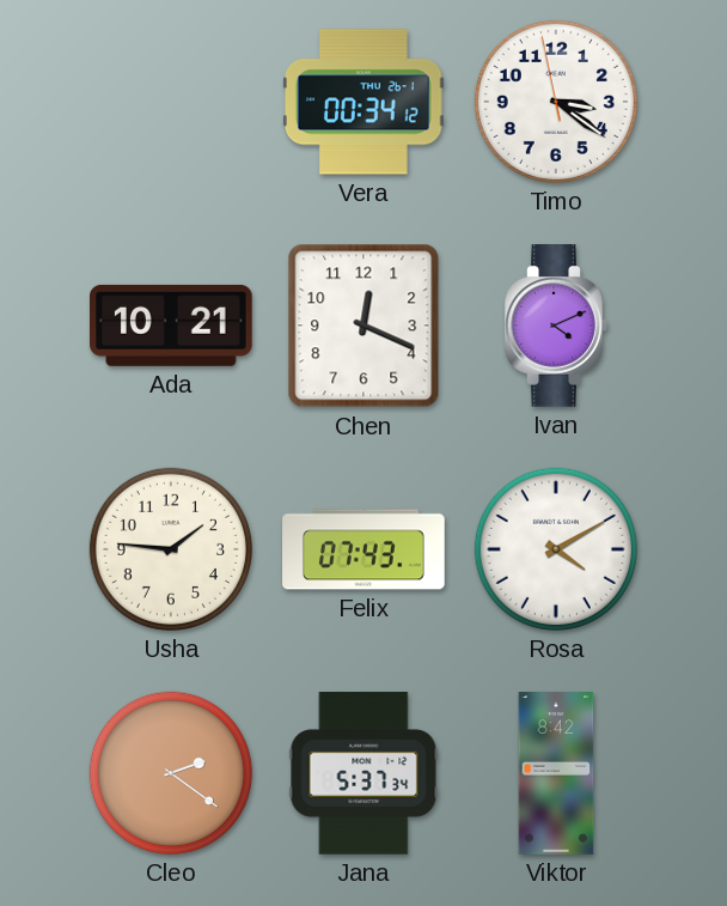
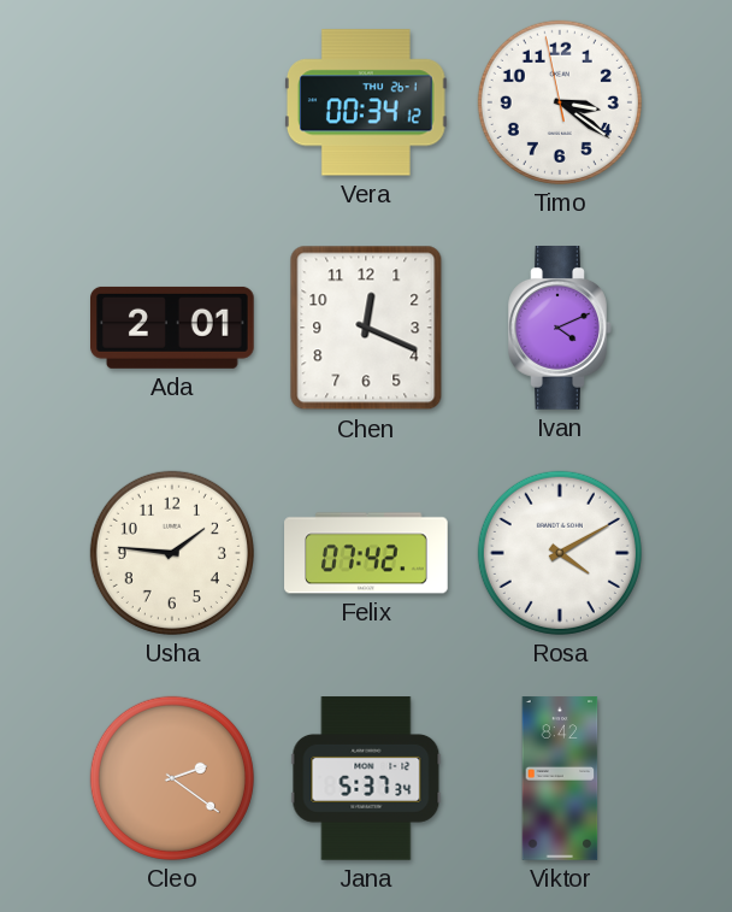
Ada: 10:21 -> 2:01
Felix: 07:43 -> 07:42
